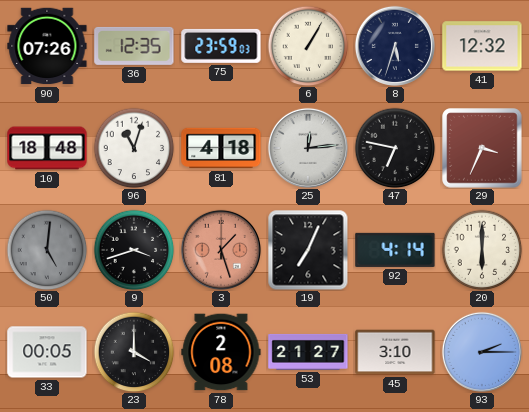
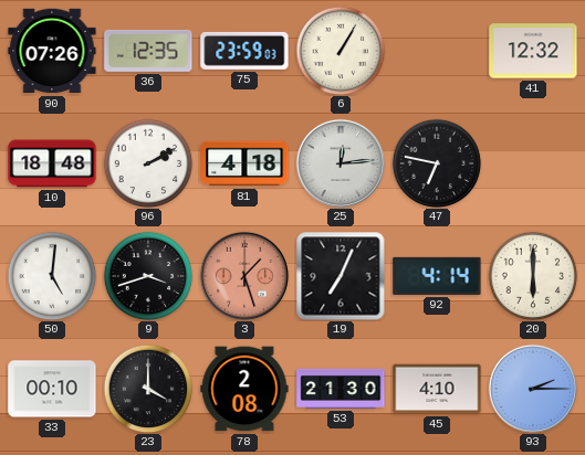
8: 5:33 -> none
96: 11:03 -> 2:10
29: 3:34 -> none
50 dial: grey -> white
33: 00:05 -> 00:10
53: 21:27 -> 21:30
45: 3:10 -> 4:10
